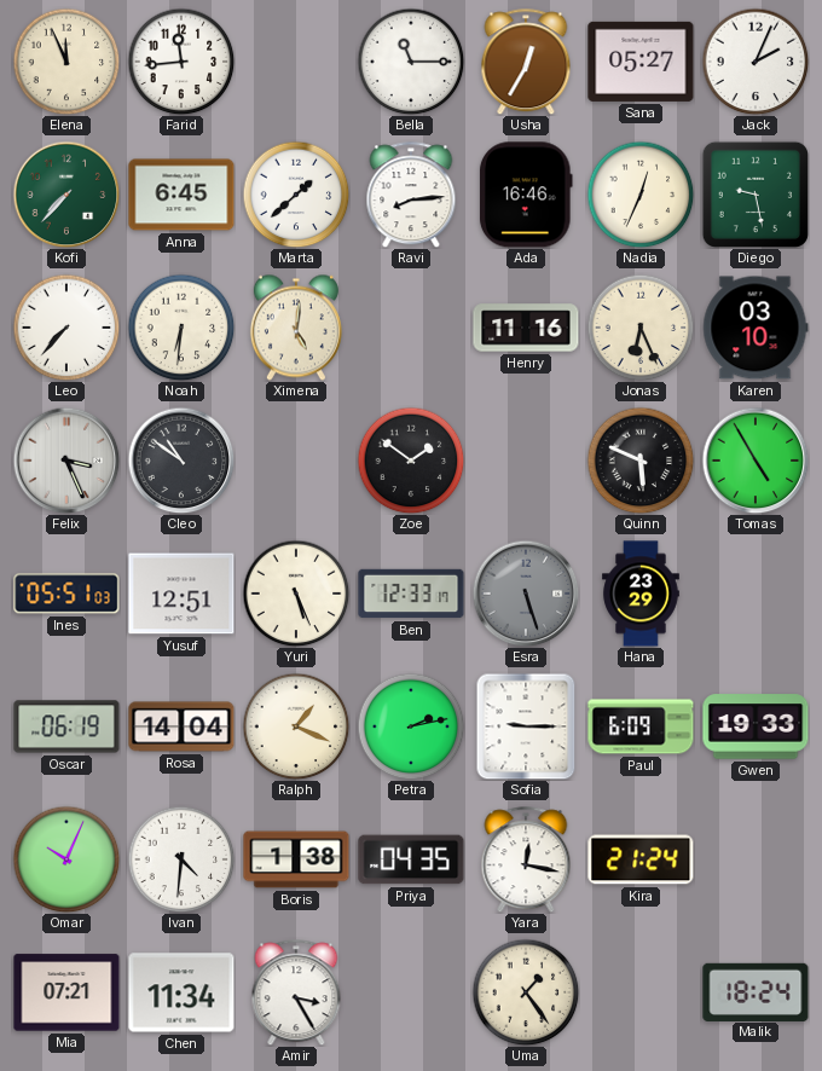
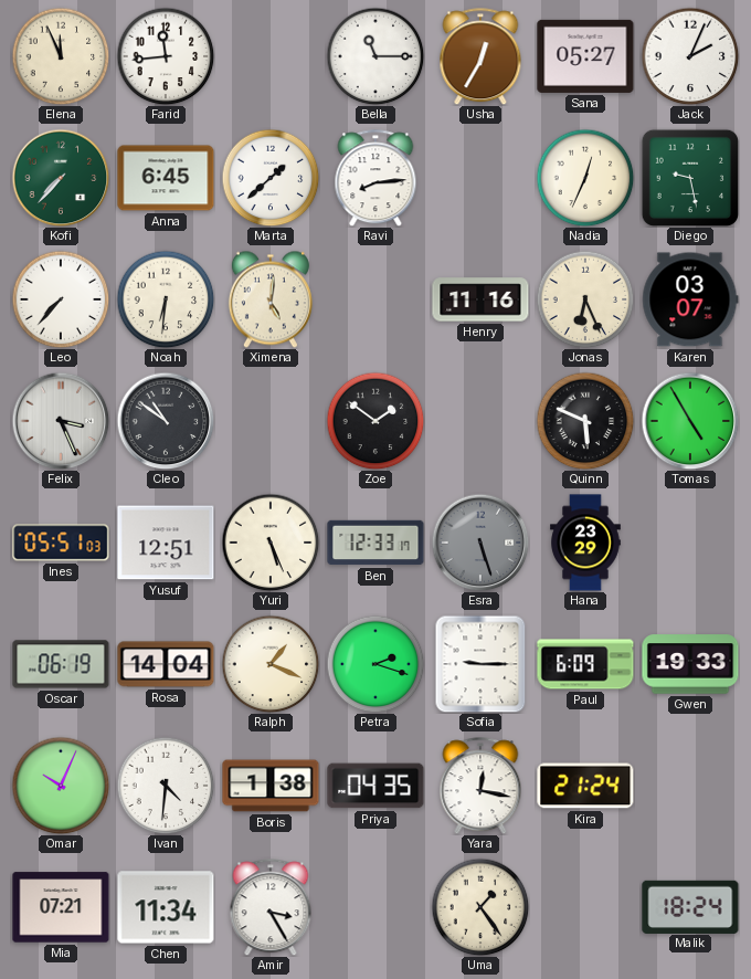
Ada: 16:46 -> none
Karen: 03:10 -> 03:07
Petra: 2:13 -> 2:18
